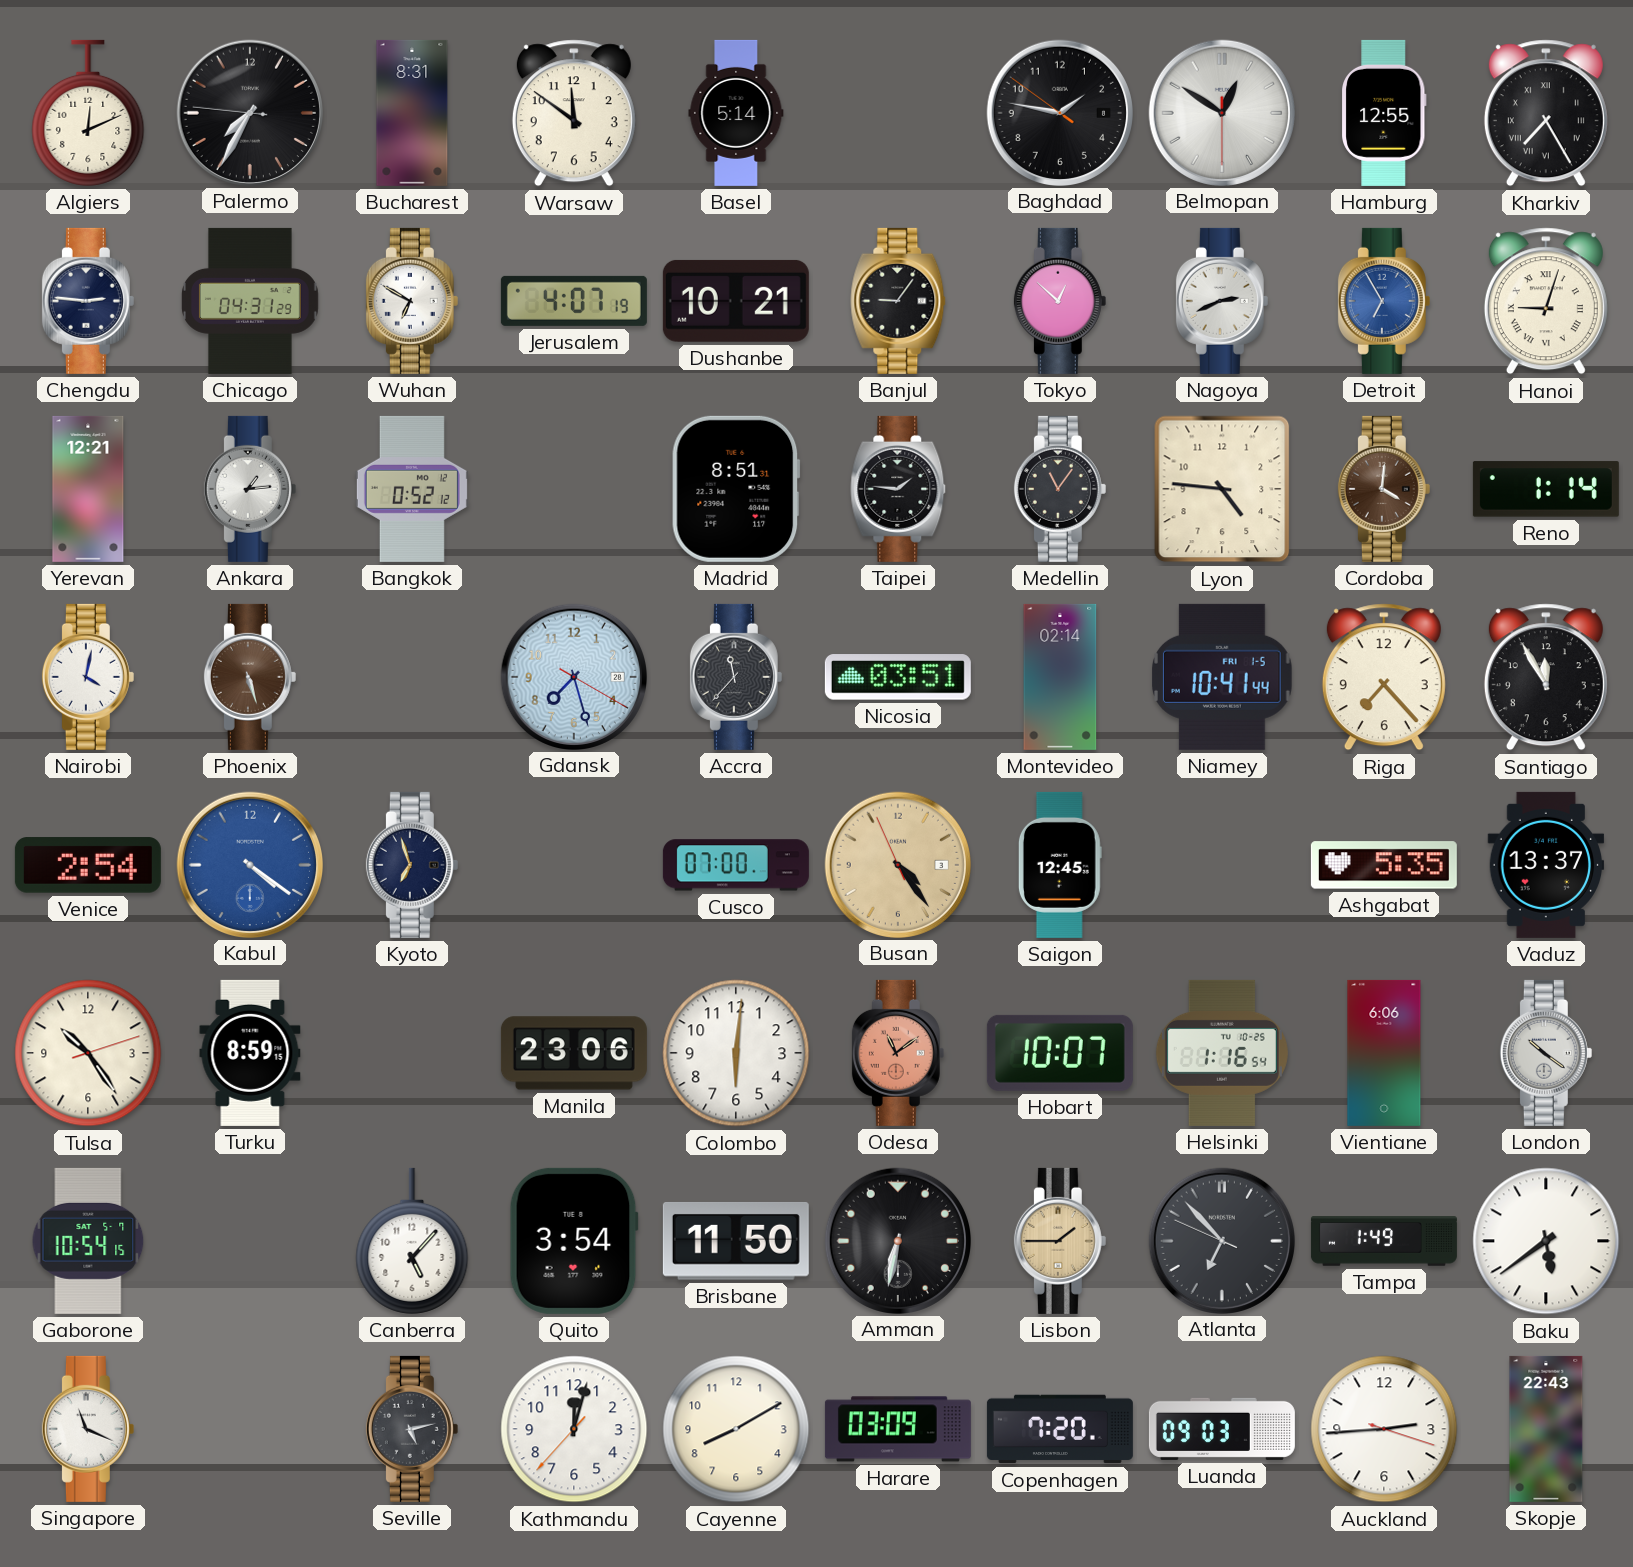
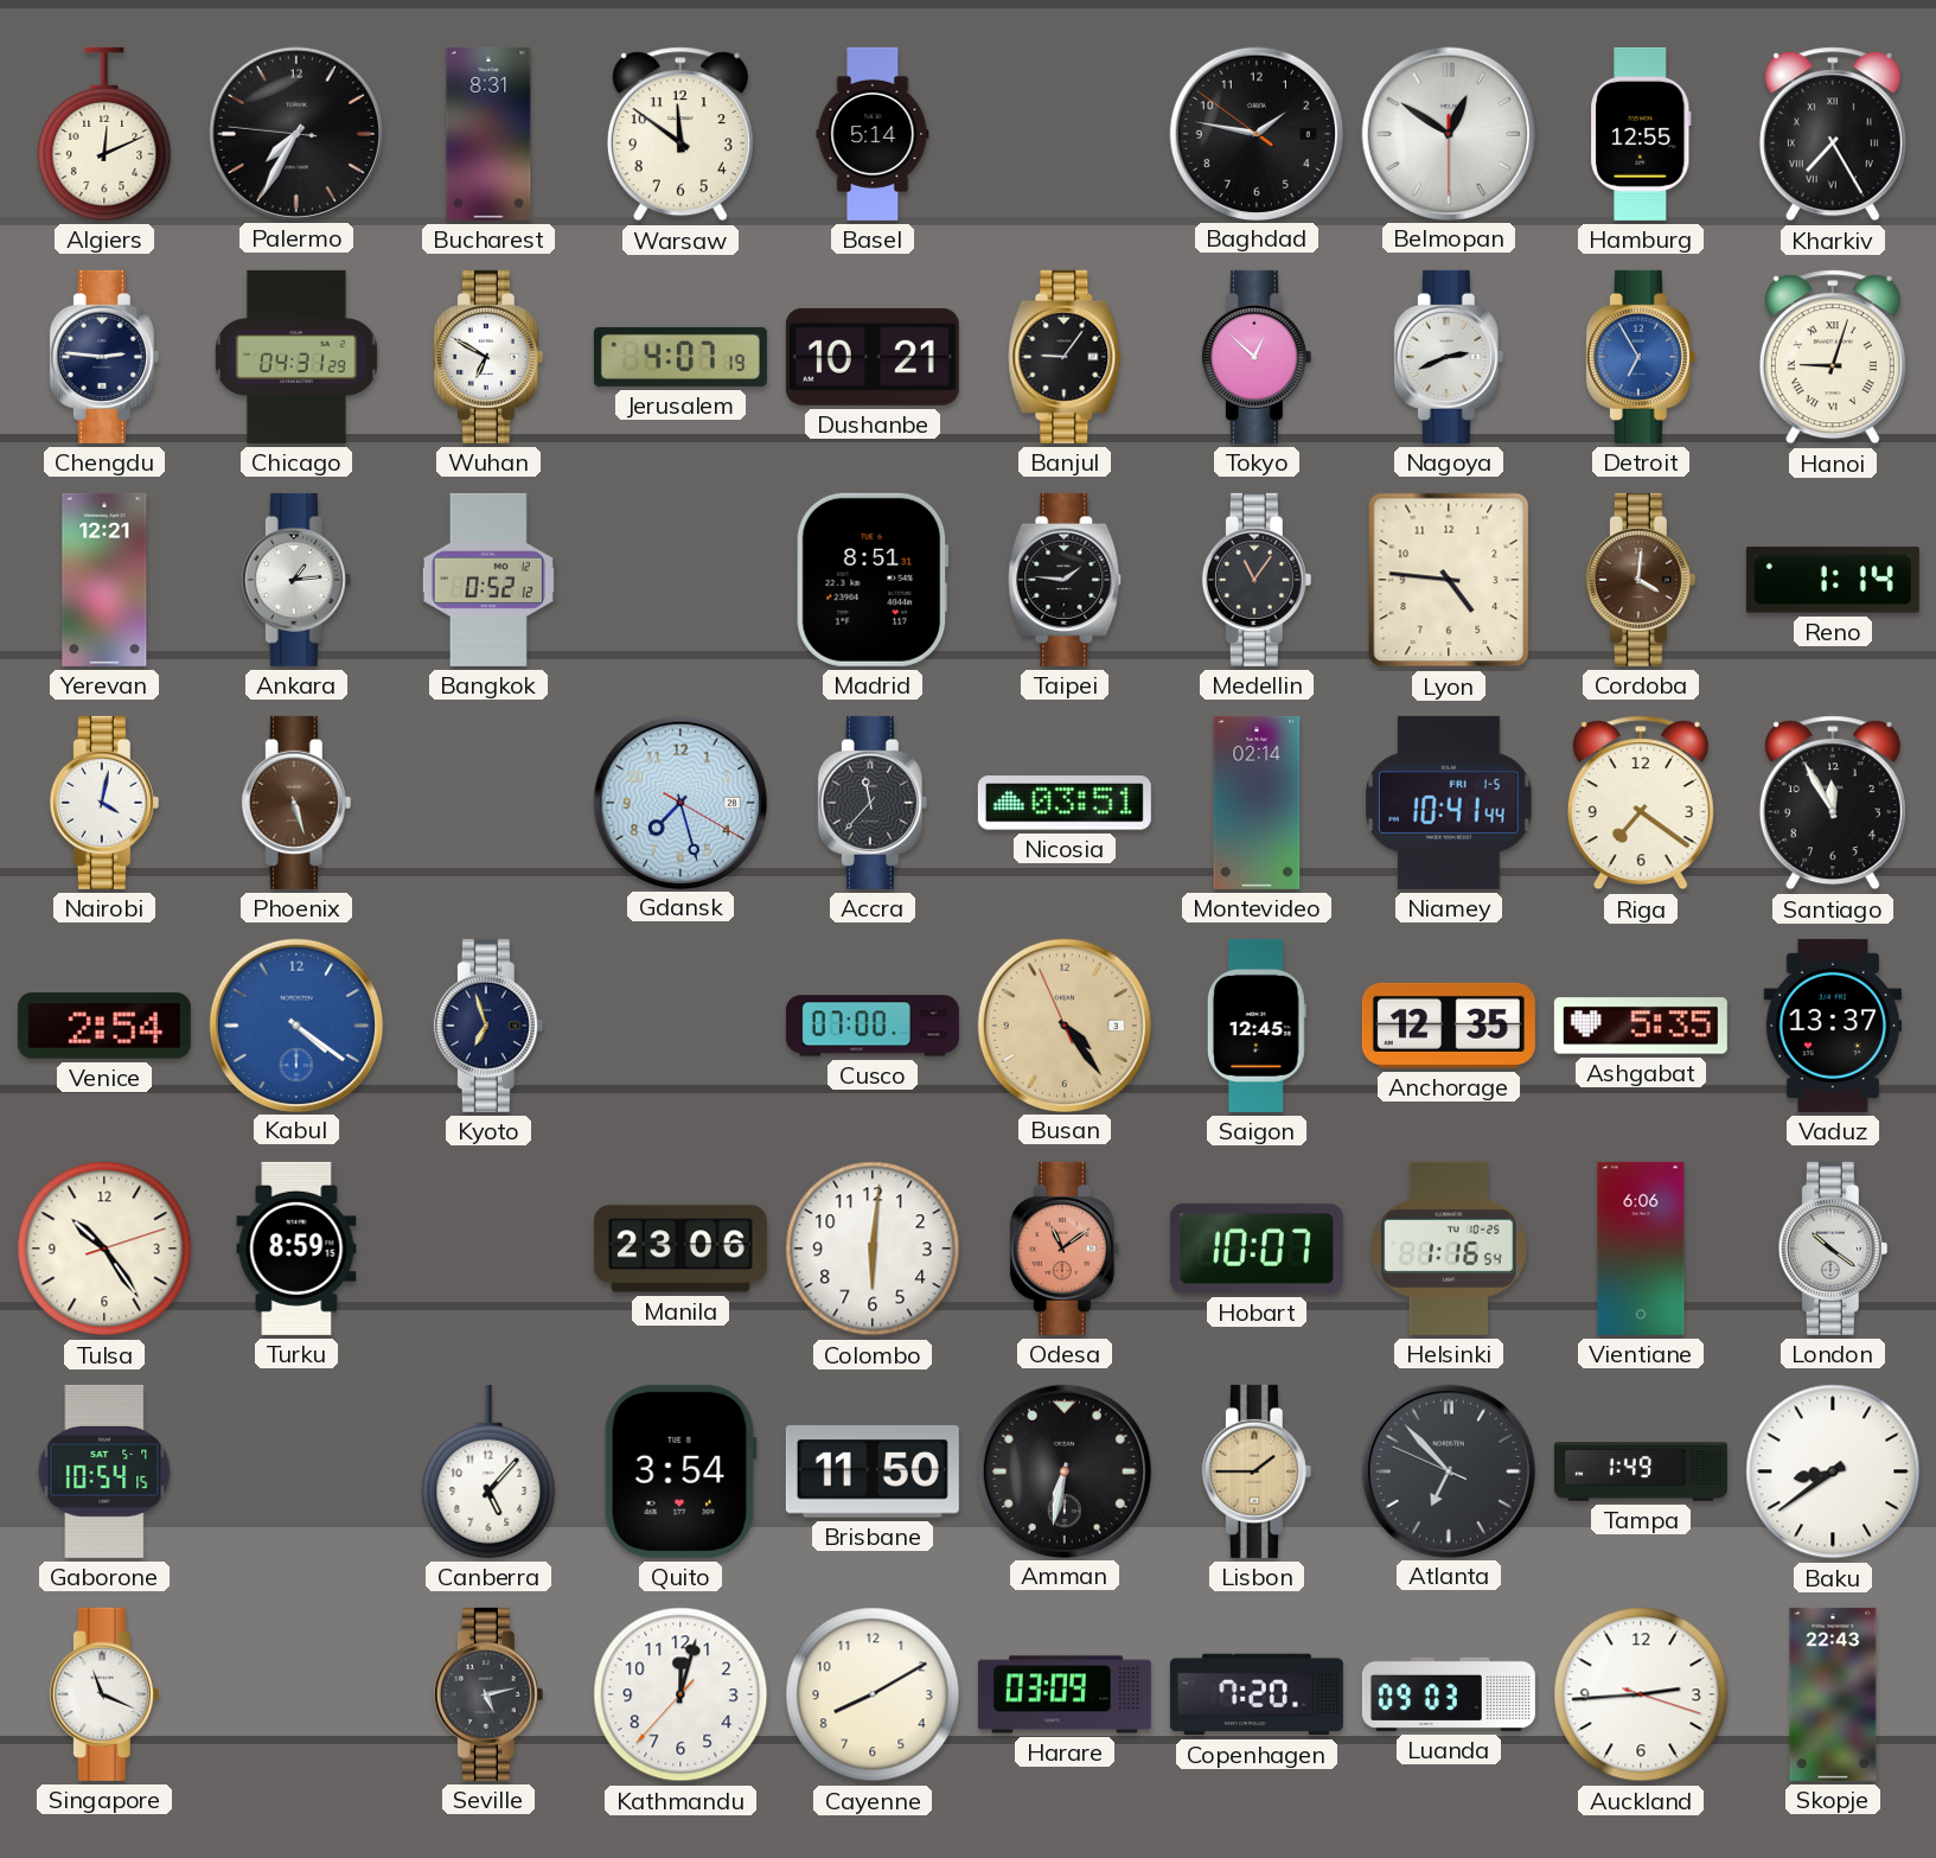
Riga: 7:23 -> 7:21
Anchorage: none -> 12:35
Baku: 5:39 -> 8:39
